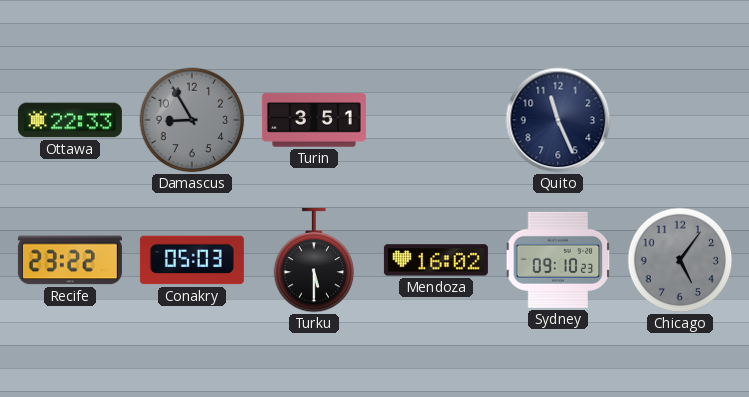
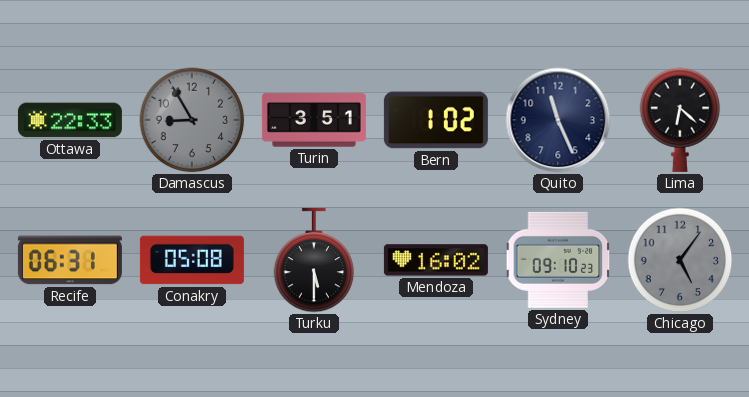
Bern: none -> 1:02
Lima: none -> 6:22
Recife: 23:22 -> 06:31
Conakry: 05:03 -> 05:08
